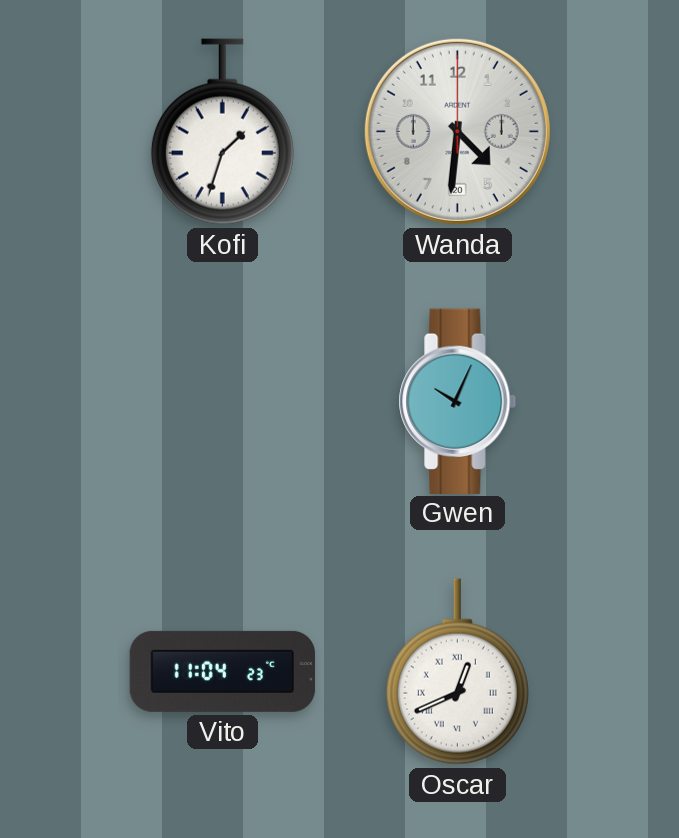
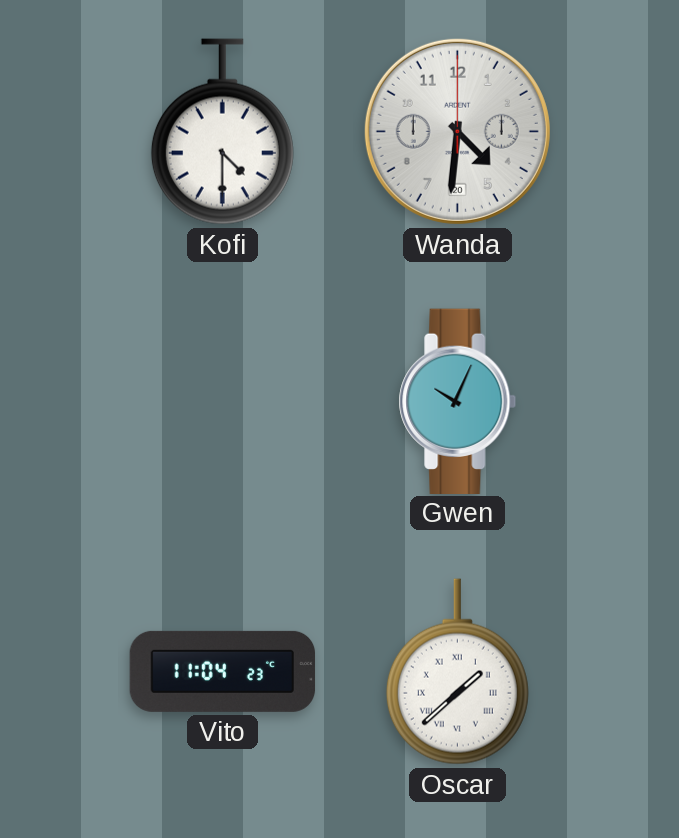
Kofi: 1:33 -> 4:30
Oscar: 12:41 -> 1:38
